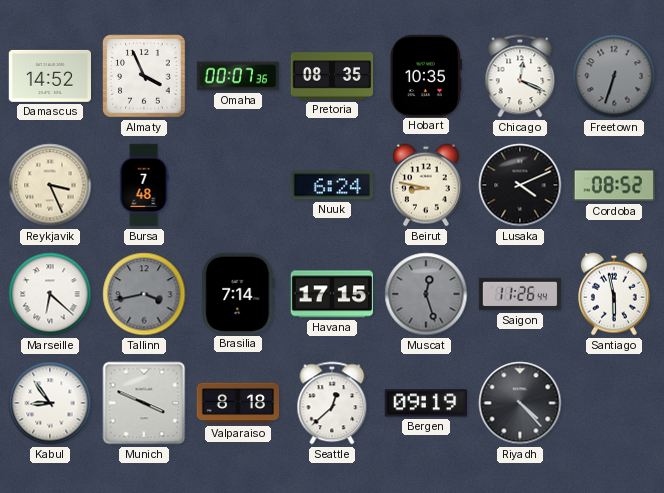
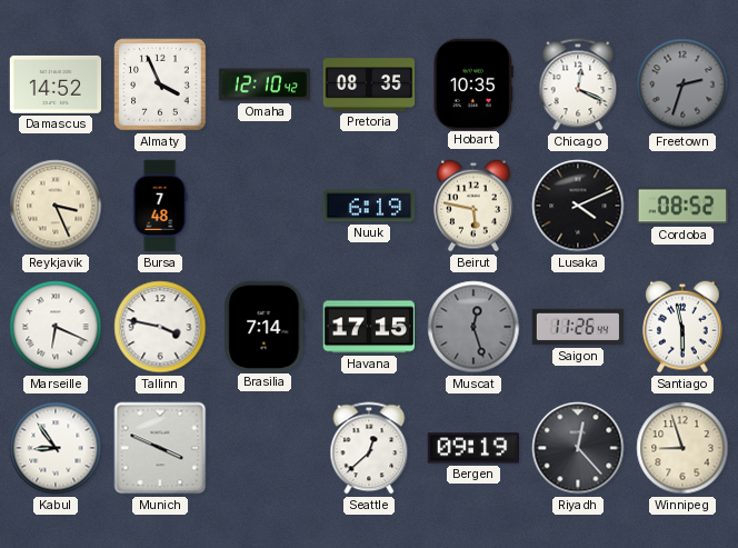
Omaha: 00:07 -> 12:10
Freetown: 6:33 -> 2:33
Nuuk: 6:24 -> 6:19
Beirut: 8:47 -> 5:47
Marseille: 6:22 -> 6:19
Tallinn: 3:43 -> 3:47
Tallinn dial: grey -> white
Valparaiso: 8:18 -> none
Riyadh: 4:23 -> 12:23
Winnipeg: none -> 8:57
